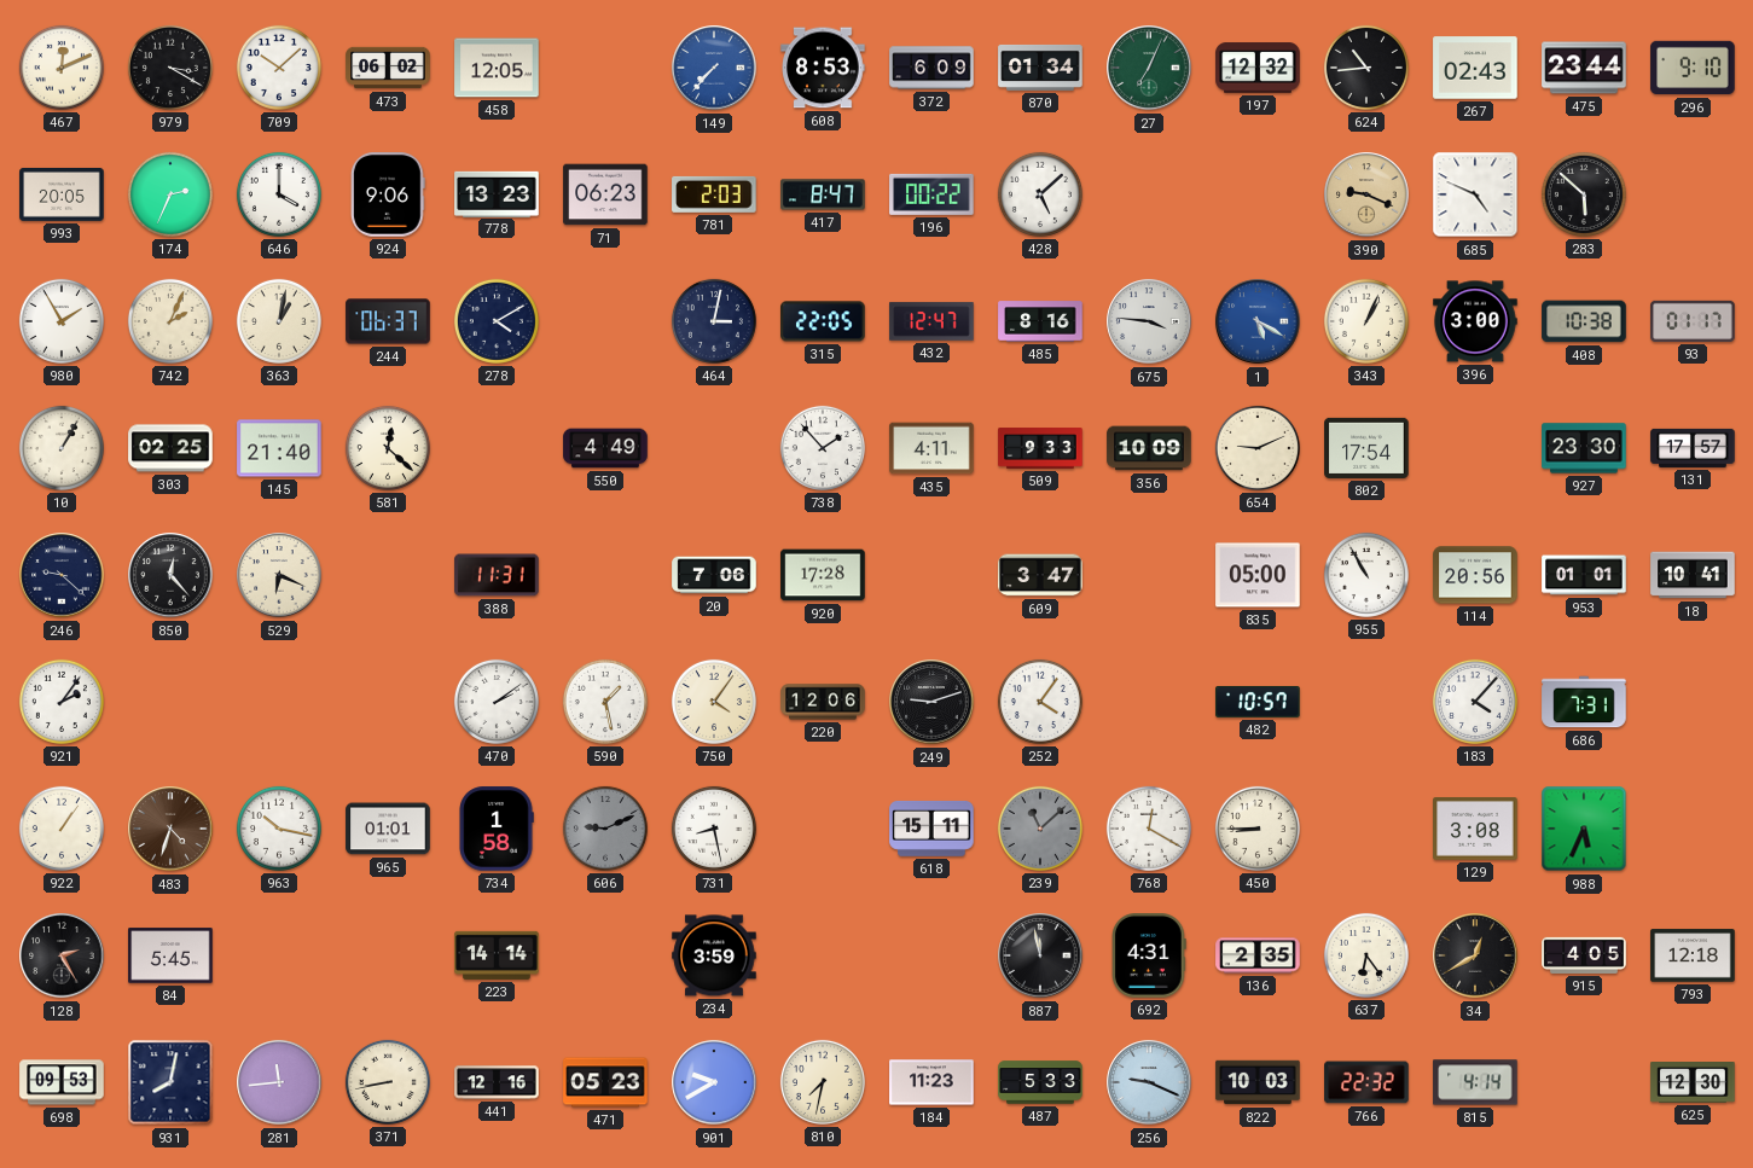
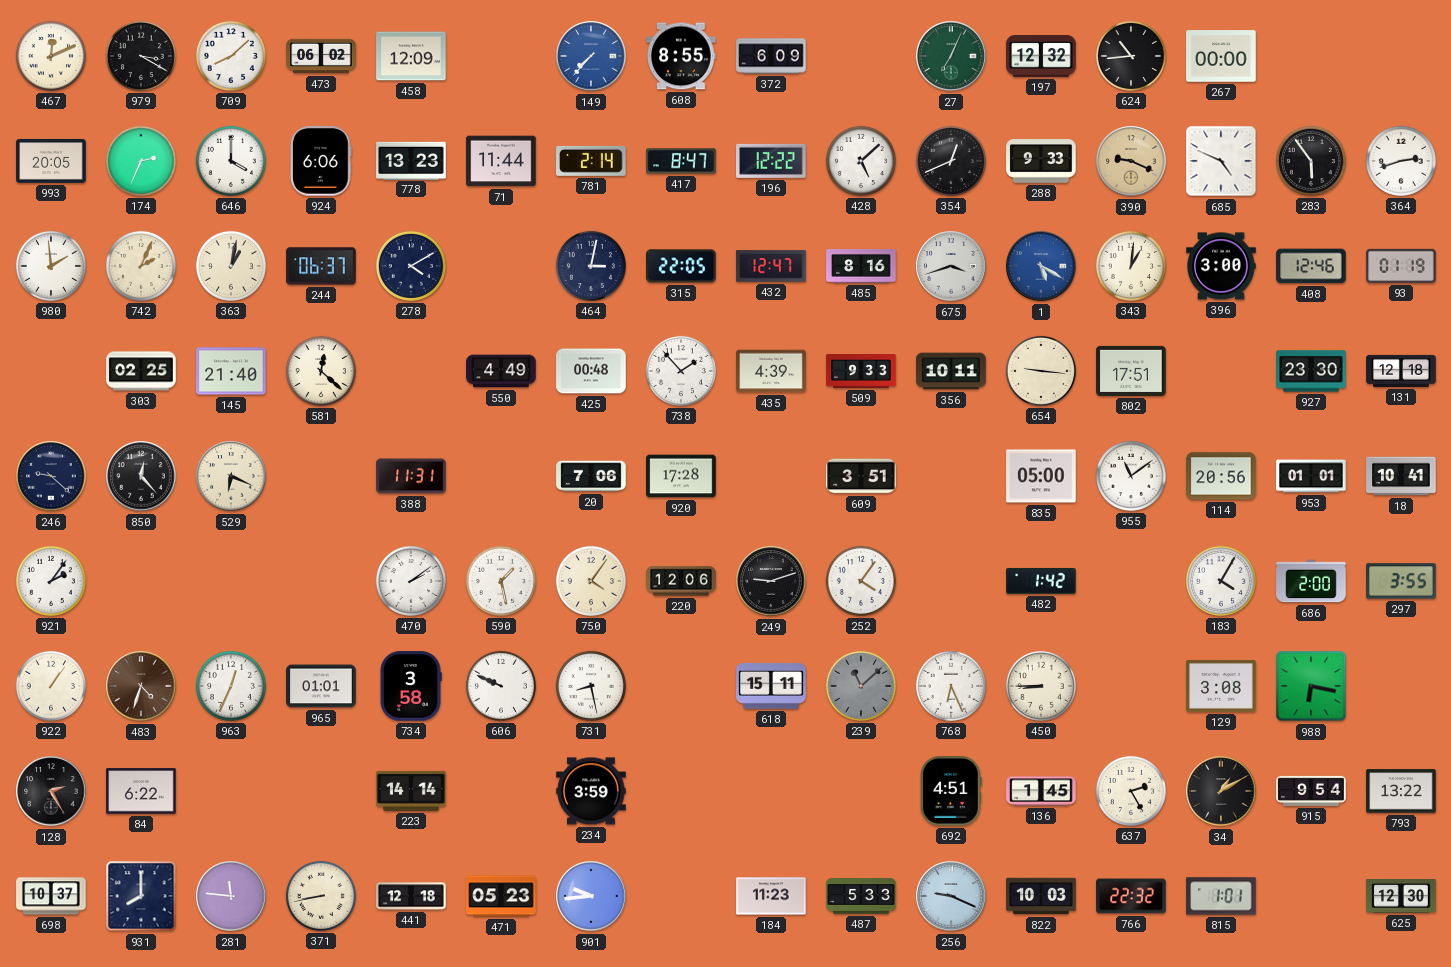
709: 10:08 -> 8:08
458: 12:05 -> 12:09
608: 8:53 -> 8:55
870: 01:34 -> none
267: 02:43 -> 00:00
475: 23:44 -> none
296: 9:10 -> none
924: 9:06 -> 6:06
71: 06:23 -> 11:44
781: 2:03 -> 2:14
196: 00:22 -> 12:22
354: none -> 12:41
288: none -> 9:33
283: 5:52 -> 5:54
364: none -> 2:42
980: 1:55 -> 1:59
675: 3:46 -> 3:42
343: 1:04 -> 1:01
408: 10:38 -> 12:46
93: 01:17 -> 01:19
10: 1:05 -> none
425: none -> 00:48
435: 4:11 -> 4:39
356: 10:09 -> 10:11
654: 9:11 -> 9:16
802: 17:54 -> 17:51
131: 17:57 -> 12:18
609: 3:47 -> 3:51
955: 10:55 -> 11:09
482: 10:57 -> 1:42
183: 4:07 -> 4:05
686: 7:31 -> 2:00
297: none -> 3:55
963: 10:17 -> 12:34
734: 1:58 -> 3:58
606: 9:11 -> 9:49
606 dial: grey -> white
768: 12:20 -> 6:26
988: 5:34 -> 6:17
84: 5:45 -> 6:22
887: 11:58 -> none
692: 4:31 -> 4:51
136: 2:35 -> 1:45
637: 6:24 -> 2:25
34: 12:40 -> 1:10
915: 4:05 -> 9:54
793: 12:18 -> 13:22
698: 09:53 -> 10:37
931: 8:02 -> 8:00
281: 11:44 -> 11:46
441: 12:16 -> 12:18
901: 9:40 -> 9:44
810: 7:32 -> none
815: 4:14 -> 1:01
